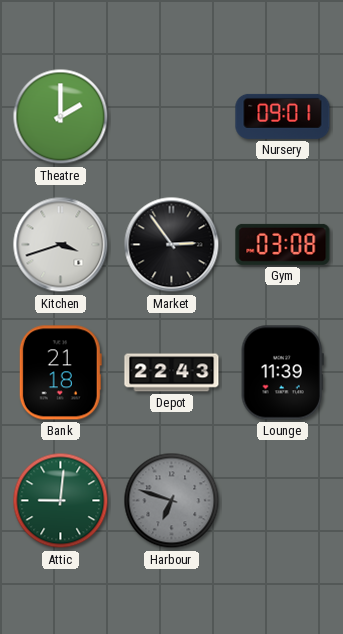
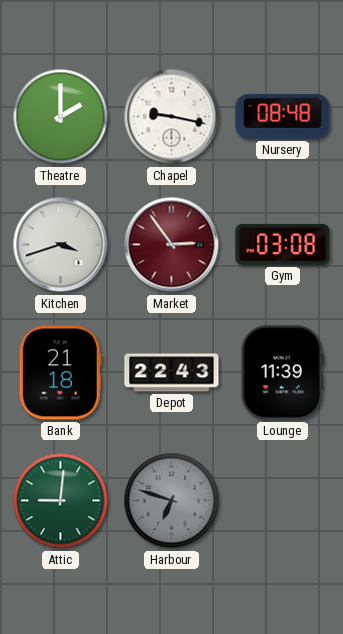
Chapel: none -> 9:17
Nursery: 09:01 -> 08:48
Market dial: black -> burgundy
